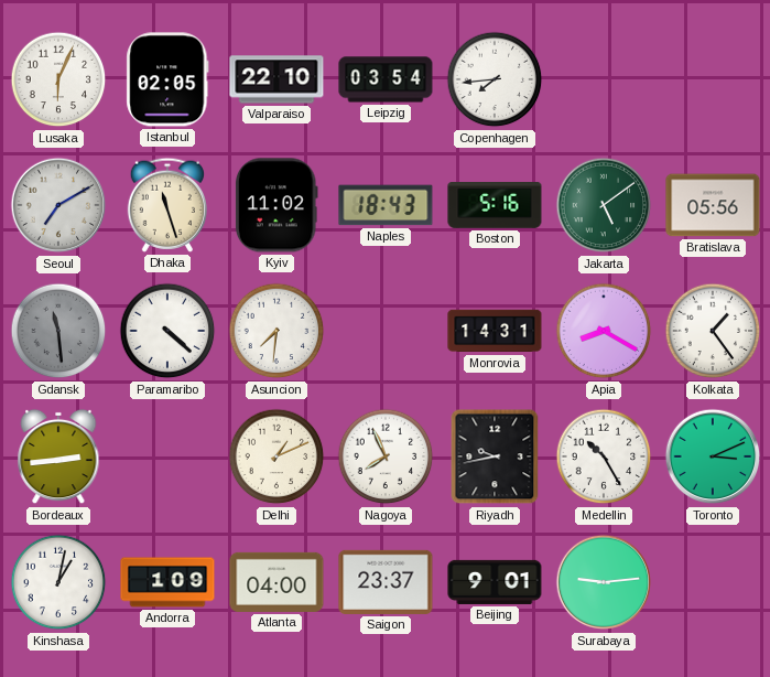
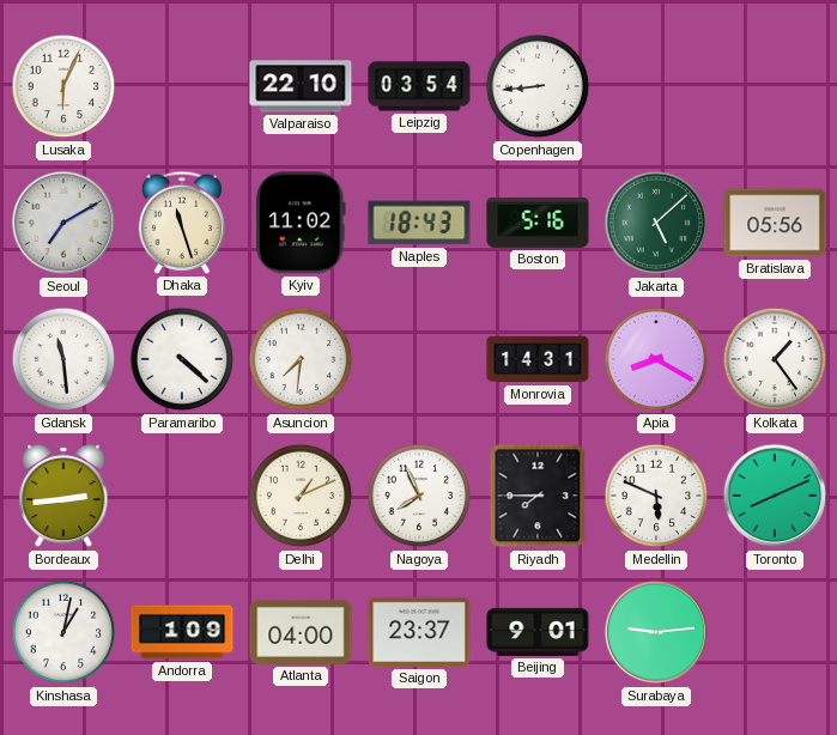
Istanbul: 02:05 -> none
Copenhagen: 7:44 -> 8:44
Jakarta: 5:09 -> 5:08
Gdansk dial: grey -> white
Riyadh: 9:43 -> 7:45
Medellin: 10:25 -> 5:49
Toronto: 3:11 -> 8:11
